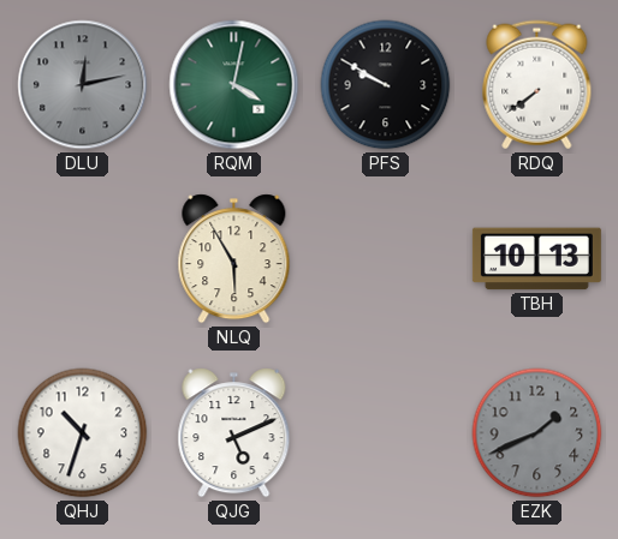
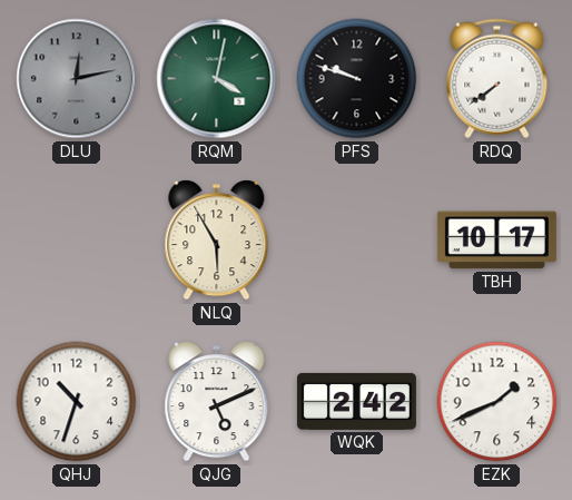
PFS: 9:50 -> 9:48
TBH: 10:13 -> 10:17
WQK: none -> 2:42
EZK dial: grey -> white
